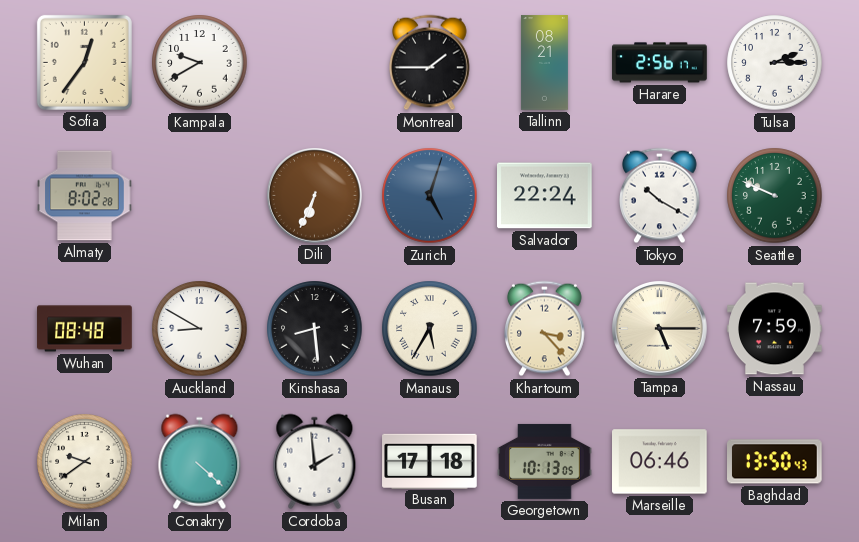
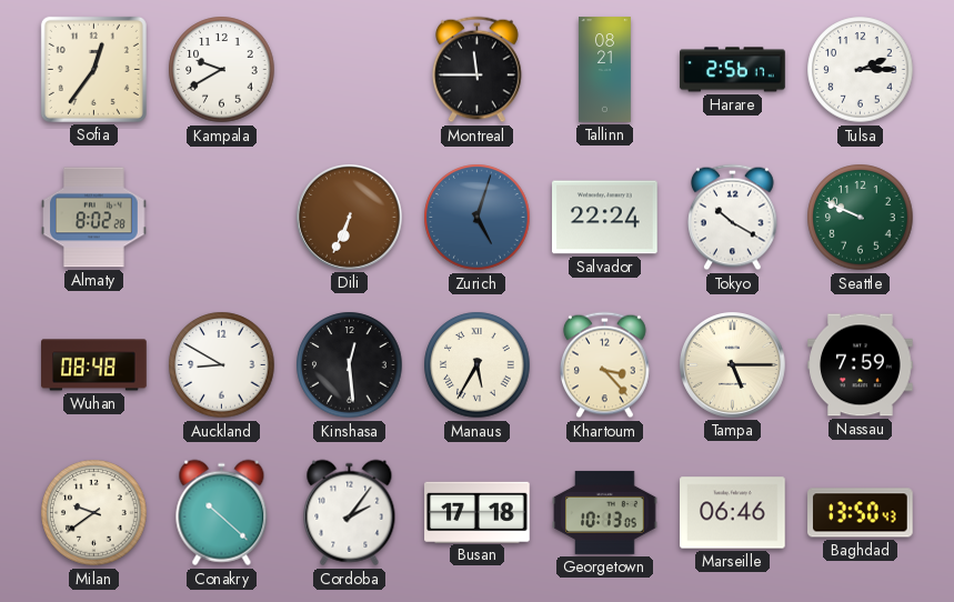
Montreal: 1:45 -> 11:45
Kinshasa: 8:29 -> 12:29
Conakry: 4:22 -> 10:22
Cordoba: 1:59 -> 2:06
